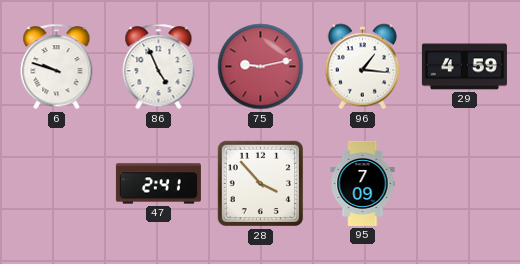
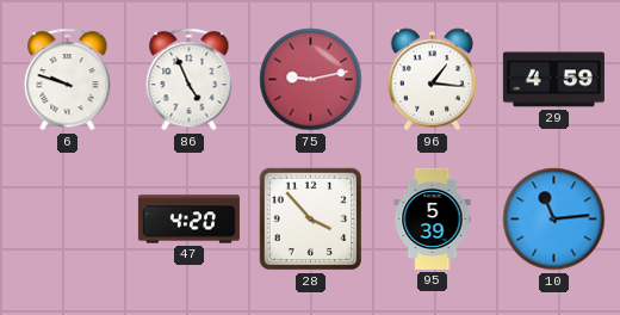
47: 2:41 -> 4:20
95: 7:09 -> 5:39
10: none -> 11:14
